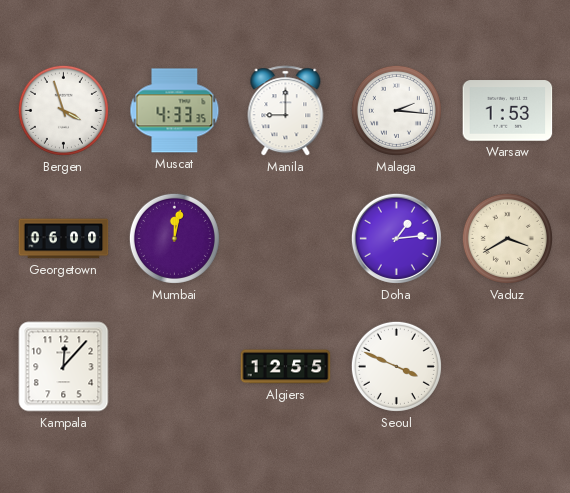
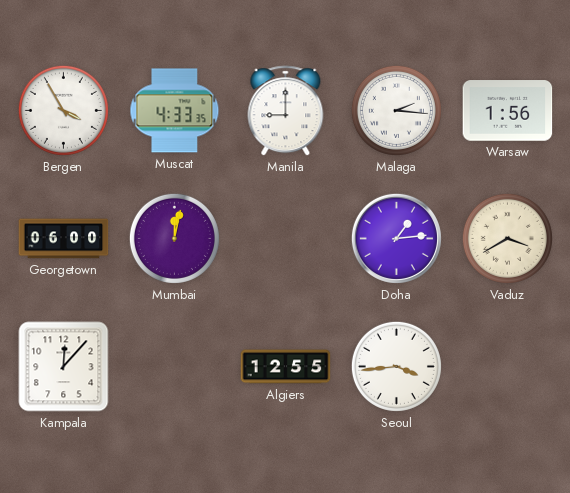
Bergen: 3:57 -> 3:55
Warsaw: 1:53 -> 1:56
Seoul: 3:49 -> 3:44
